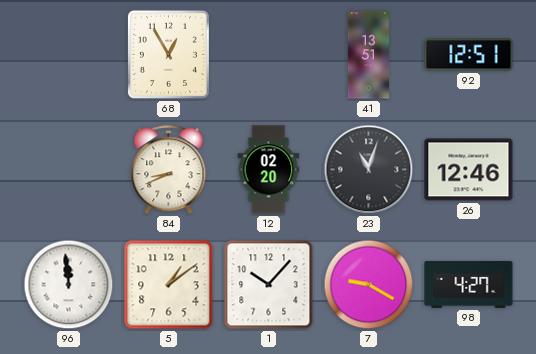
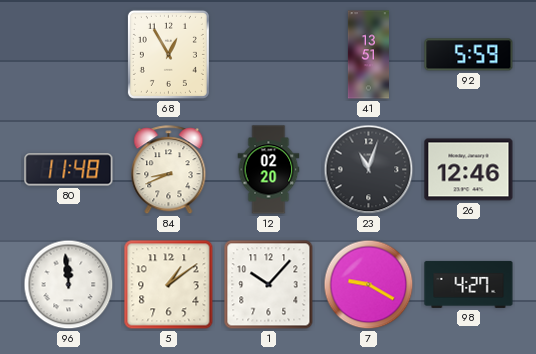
92: 12:51 -> 5:59
80: none -> 11:48
